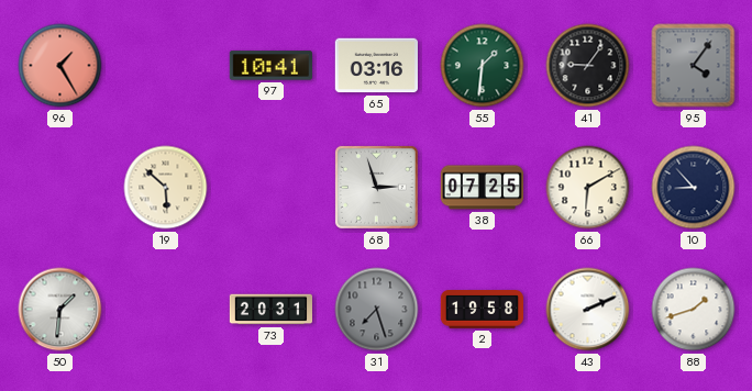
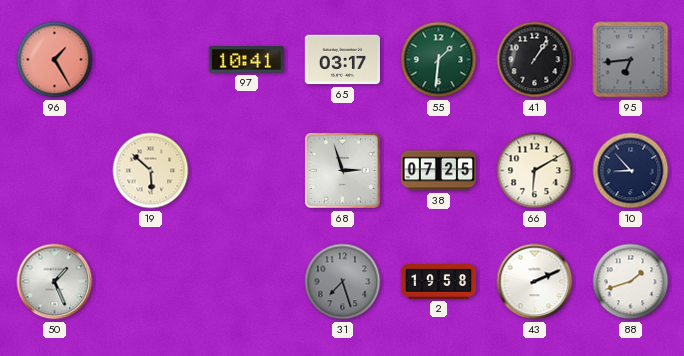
65: 03:16 -> 03:17
41: 9:06 -> 1:06
95: 4:06 -> 6:44
50: 1:31 -> 1:26
73: 20:31 -> none
